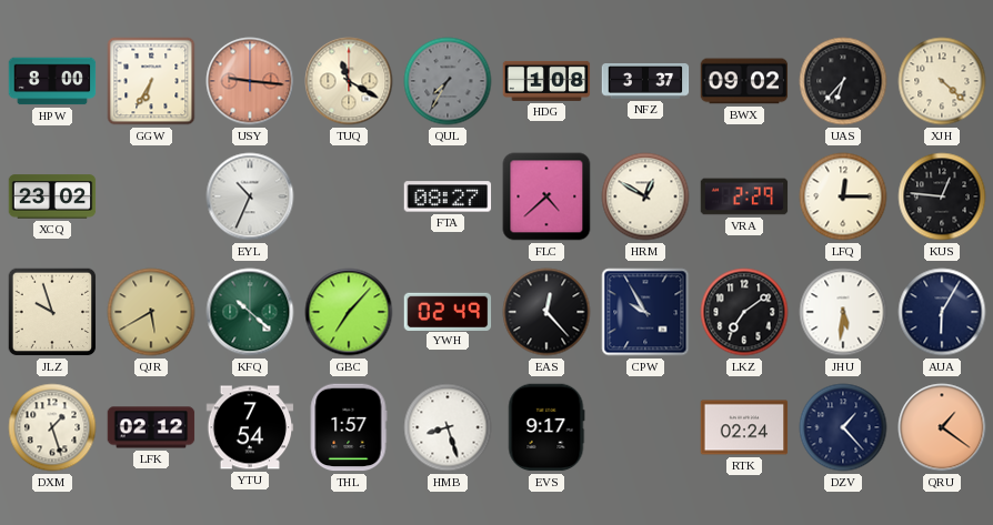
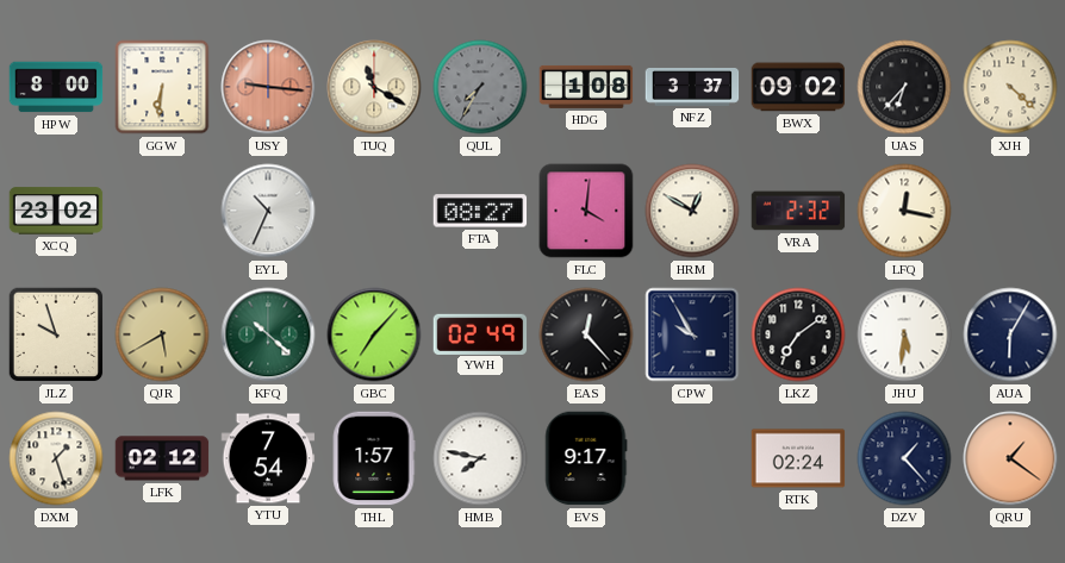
GGW: 6:35 -> 6:31
FLC: 4:38 -> 4:01
VRA: 2:29 -> 2:32
LFQ: 12:15 -> 12:17
KUS: 12:46 -> none
HMB: 8:27 -> 7:47
